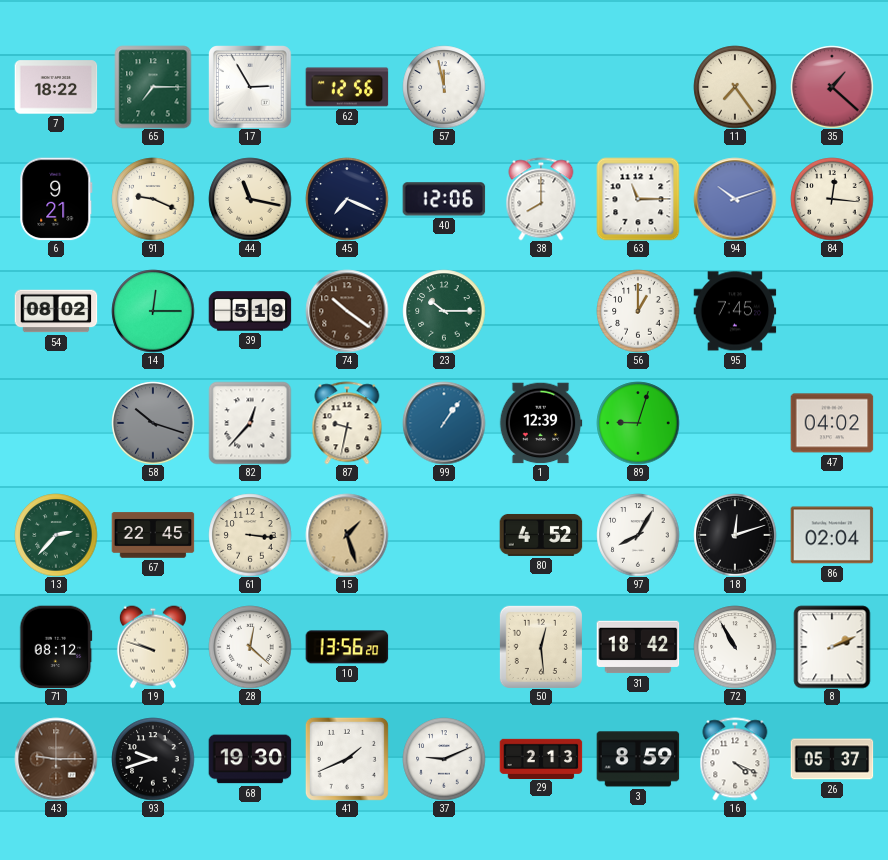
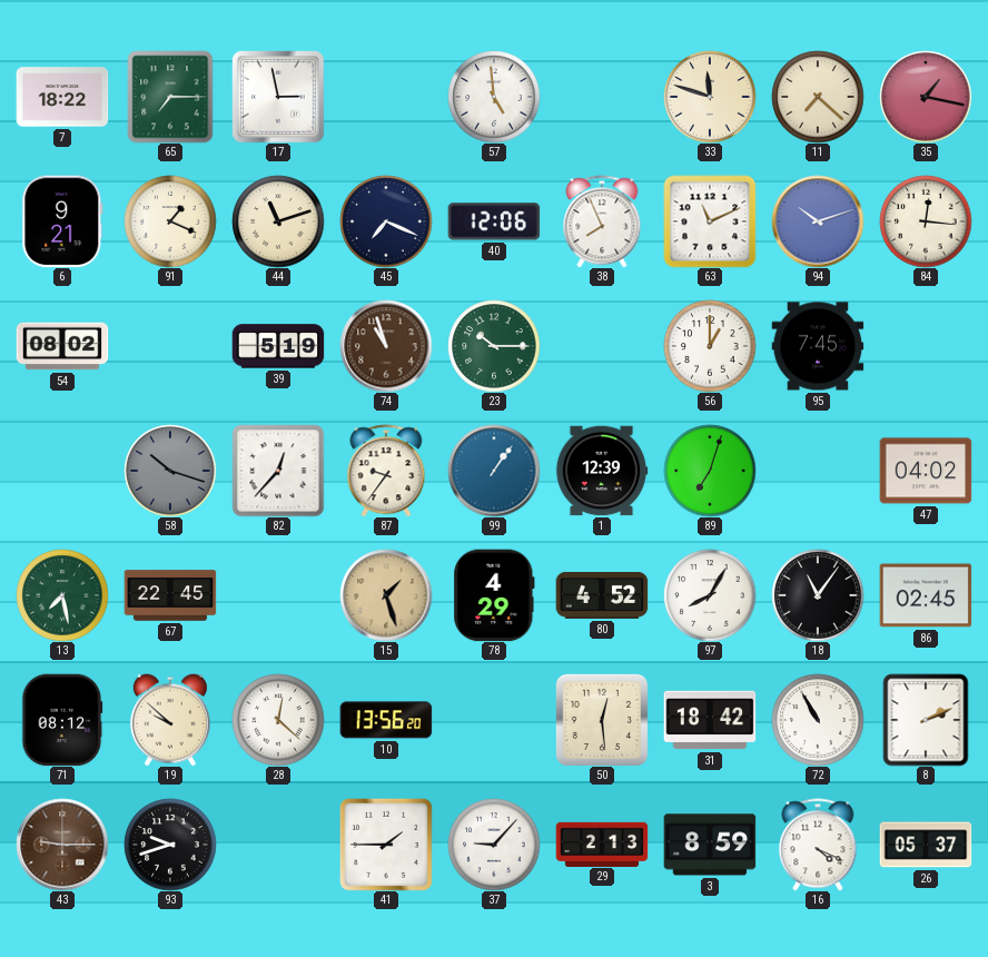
17: 2:55 -> 2:58
62: 12:56 -> none
57: 11:58 -> 4:59
33: none -> 11:48
11: 7:24 -> 7:22
35: 1:22 -> 1:17
91: 9:19 -> 1:19
44: 11:17 -> 11:12
38: 8:00 -> 7:56
63: 11:15 -> 11:11
14: 12:15 -> none
74: 10:21 -> 10:57
87: 9:32 -> 9:36
89: 9:03 -> 7:03
13: 2:37 -> 7:28
61: 3:16 -> none
78: none -> 4:29
18: 12:12 -> 11:06
86: 02:04 -> 02:45
19: 9:48 -> 9:52
68: 19:30 -> none
41: 1:41 -> 1:45
37: 9:11 -> 9:07
